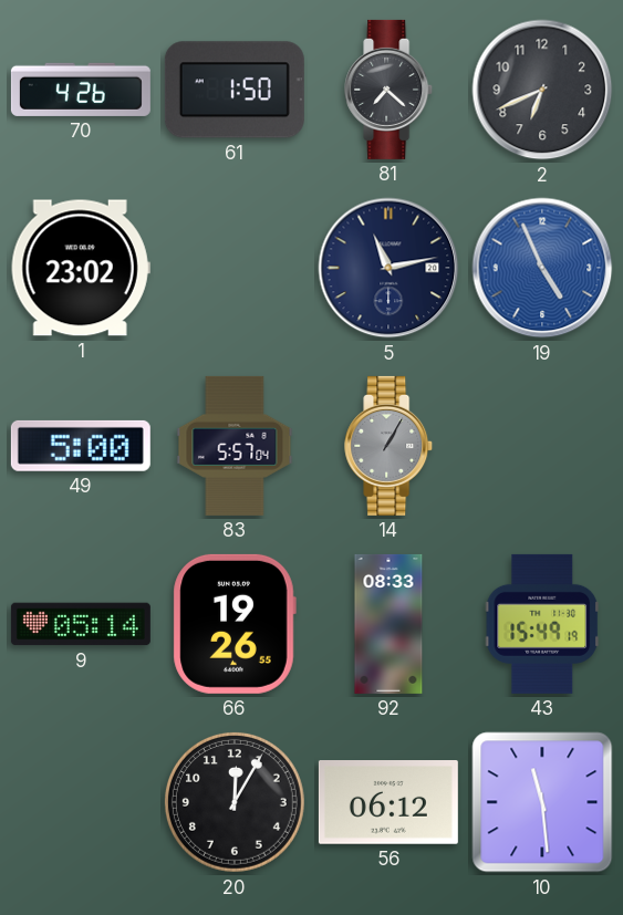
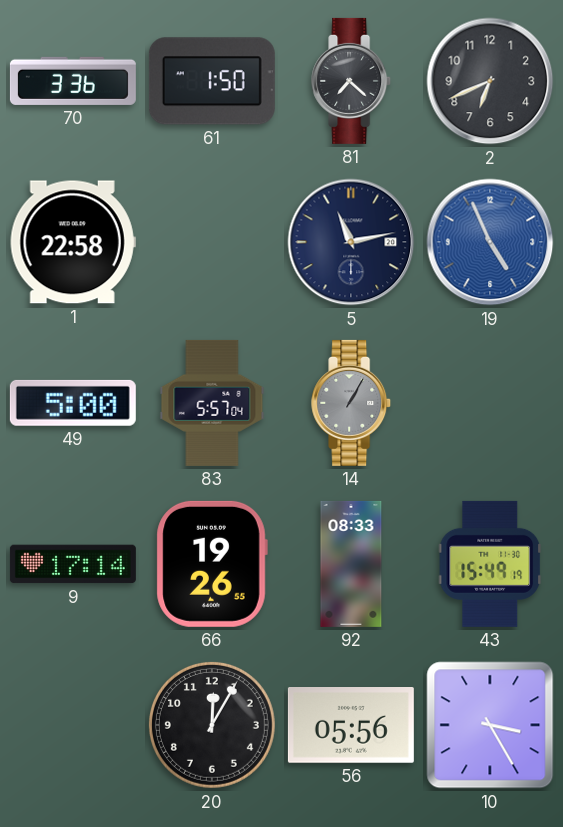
70: 4:26 -> 3:36
1: 23:02 -> 22:58
9: 05:14 -> 17:14
56: 06:12 -> 05:56
10: 11:29 -> 3:25
